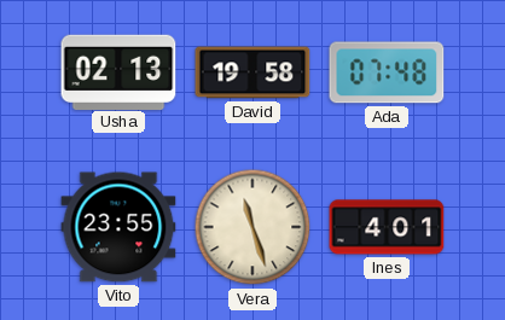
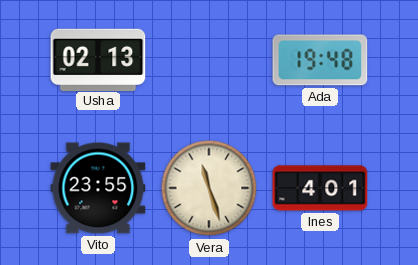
David: 19:58 -> none
Ada: 07:48 -> 19:48
